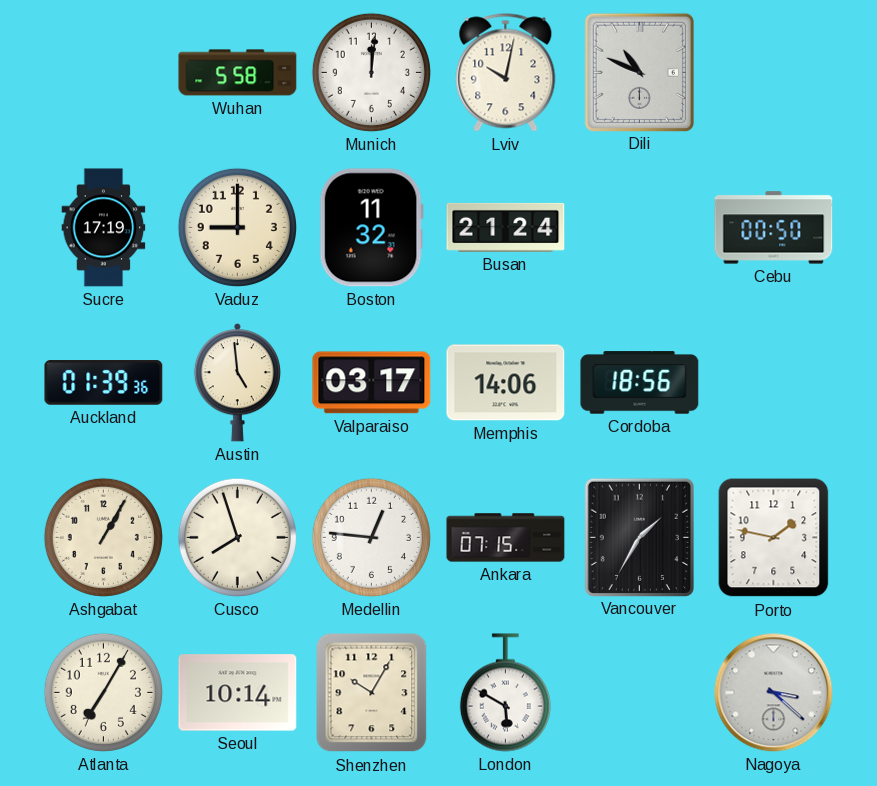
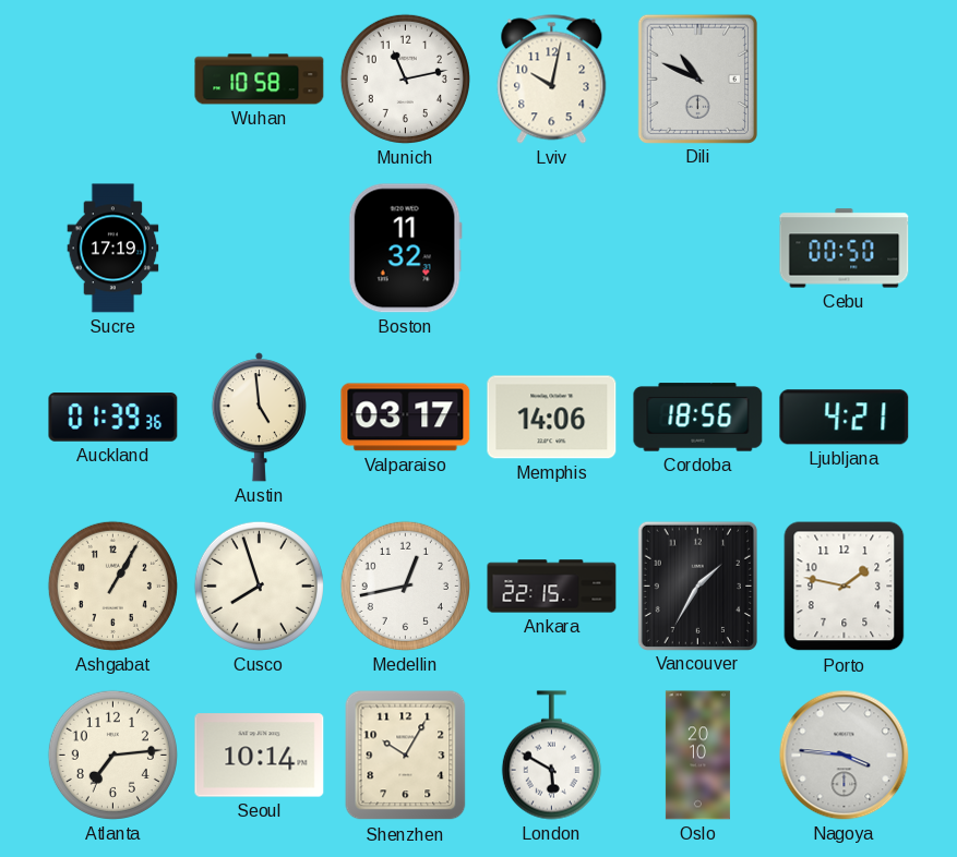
Wuhan: 5:58 -> 10:58
Munich: 12:01 -> 11:13
Vaduz: 9:00 -> none
Busan: 21:24 -> none
Ljubljana: none -> 4:21
Medellin: 12:46 -> 12:43
Ankara: 07:15 -> 22:15
Atlanta: 7:05 -> 7:14
Oslo: none -> 20:10
Nagoya: 3:22 -> 3:46
